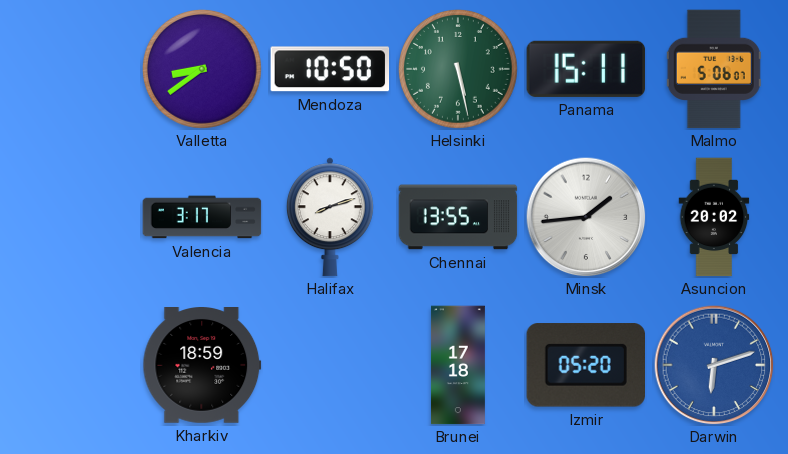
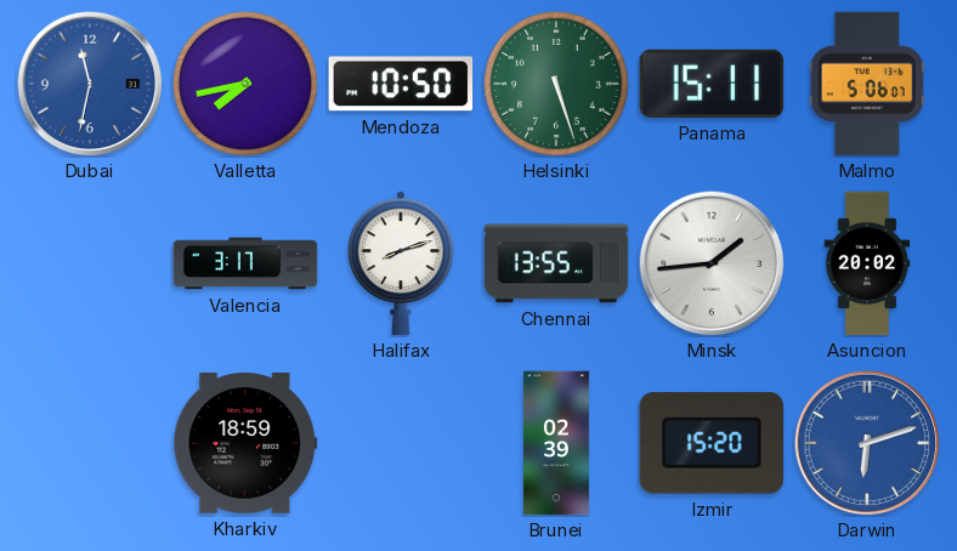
Dubai: none -> 11:32
Valletta: 8:39 -> 7:43
Helsinki: 5:28 -> 5:27
Brunei: 17:18 -> 02:39
Izmir: 05:20 -> 15:20
